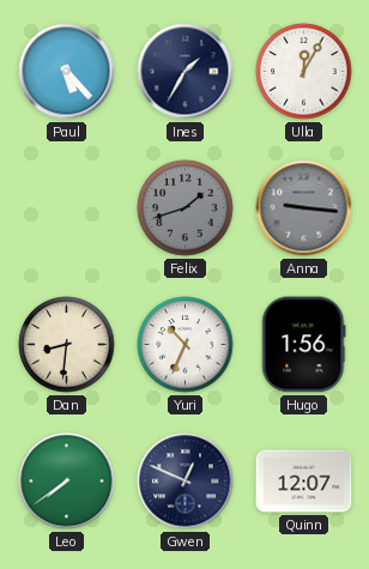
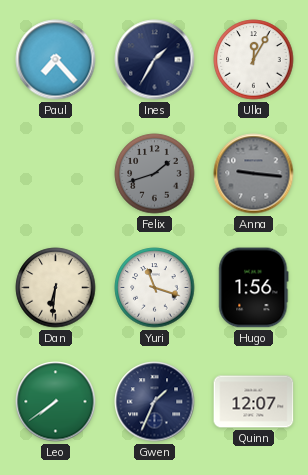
Paul: 5:23 -> 7:23
Dan: 8:31 -> 6:31
Yuri: 10:34 -> 11:18
Gwen: 12:49 -> 1:34
